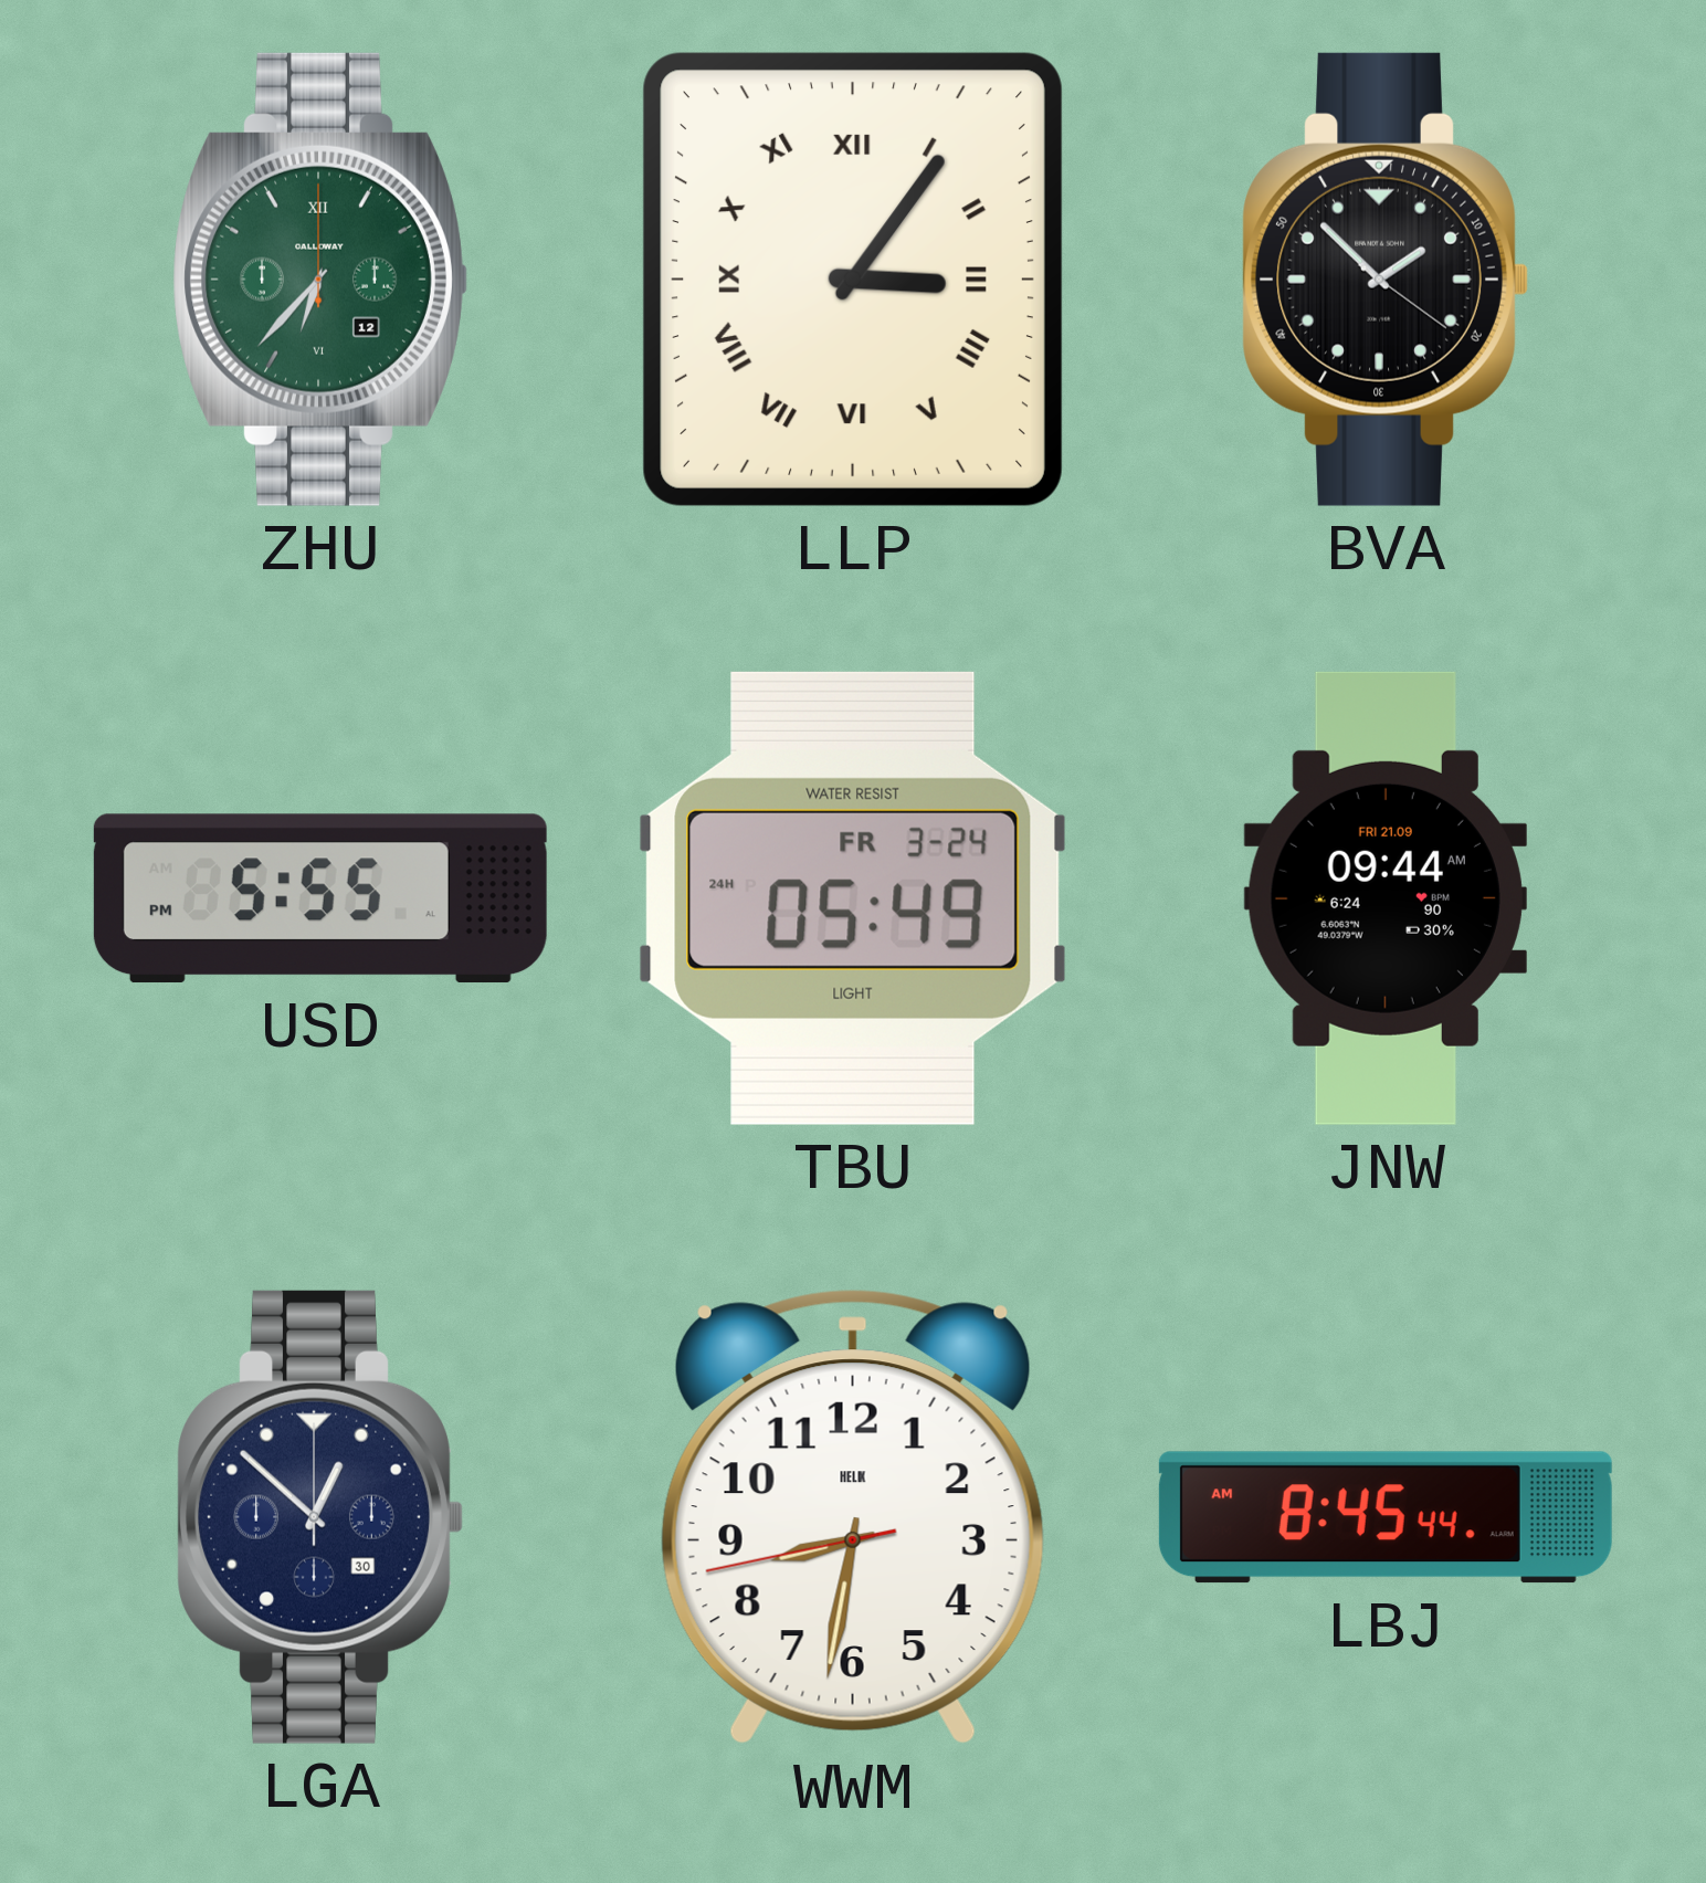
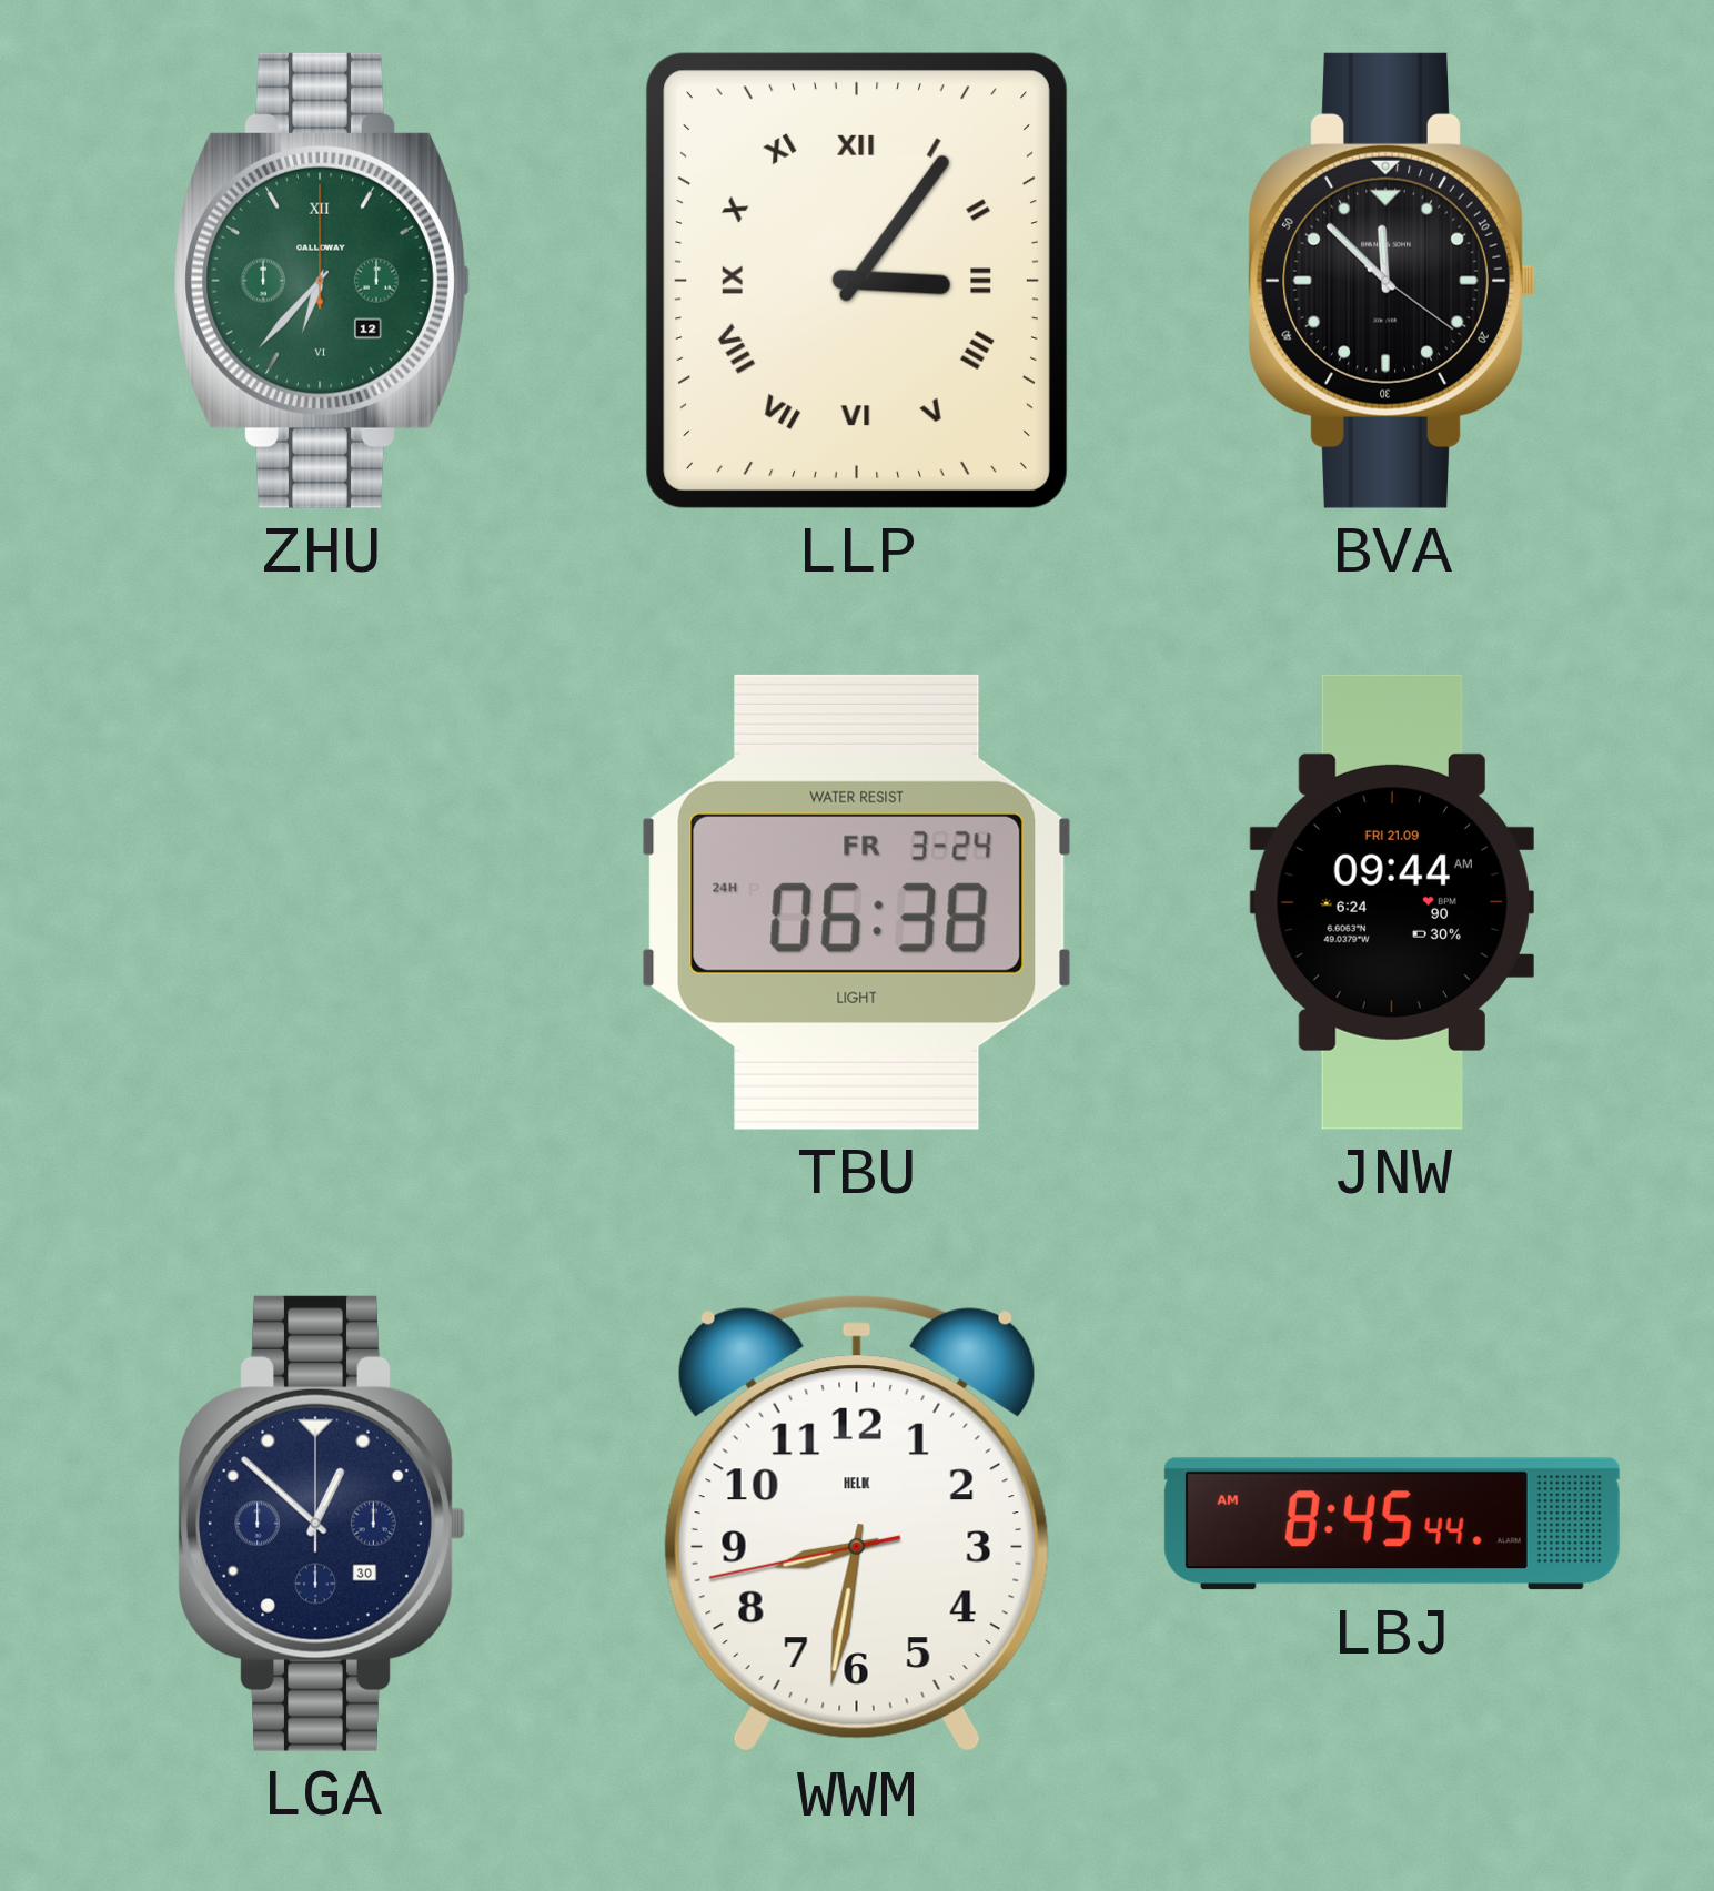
BVA: 1:52 -> 11:52
USD: 5:55 -> none
TBU: 05:49 -> 06:38
